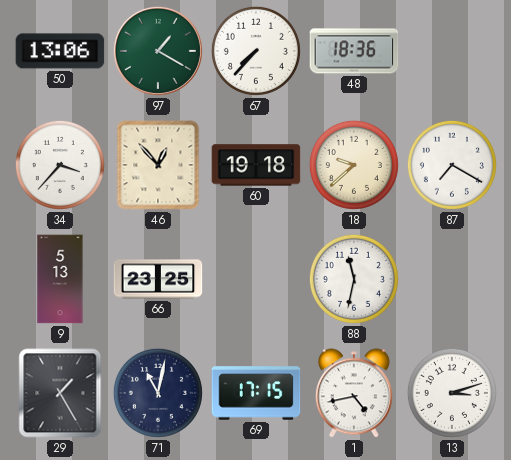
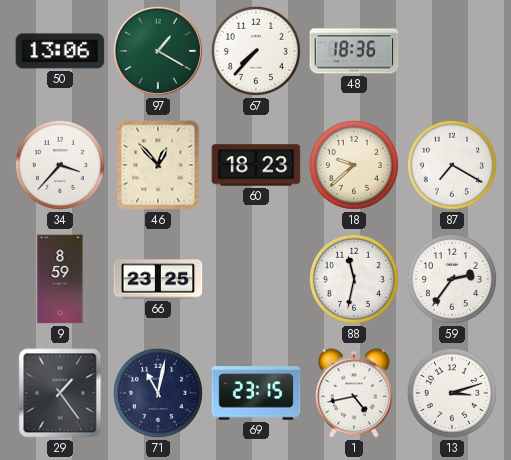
60: 19:18 -> 18:23
9: 5:13 -> 8:59
59: none -> 2:36
29: 1:25 -> 1:24
69: 17:15 -> 23:15
